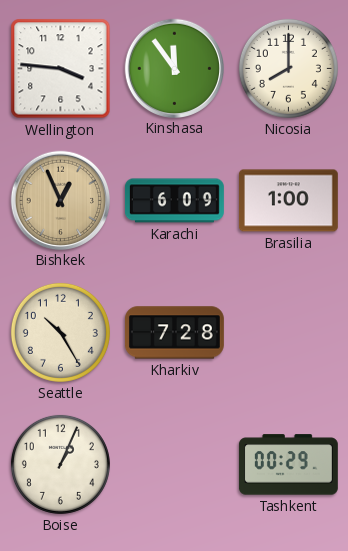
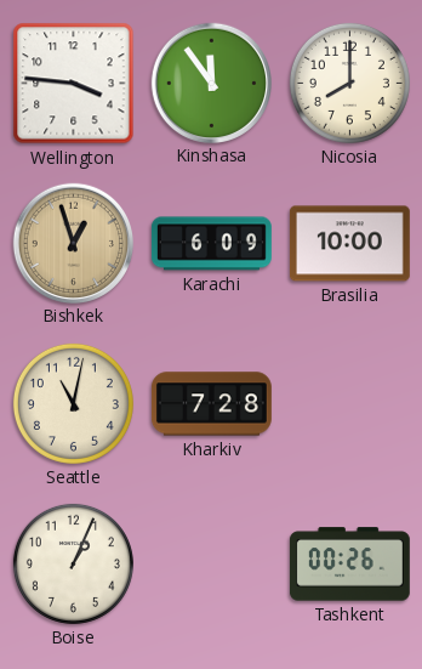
Bishkek: 12:56 -> 12:57
Brasilia: 1:00 -> 10:00
Seattle: 10:25 -> 11:02
Tashkent: 00:29 -> 00:26
